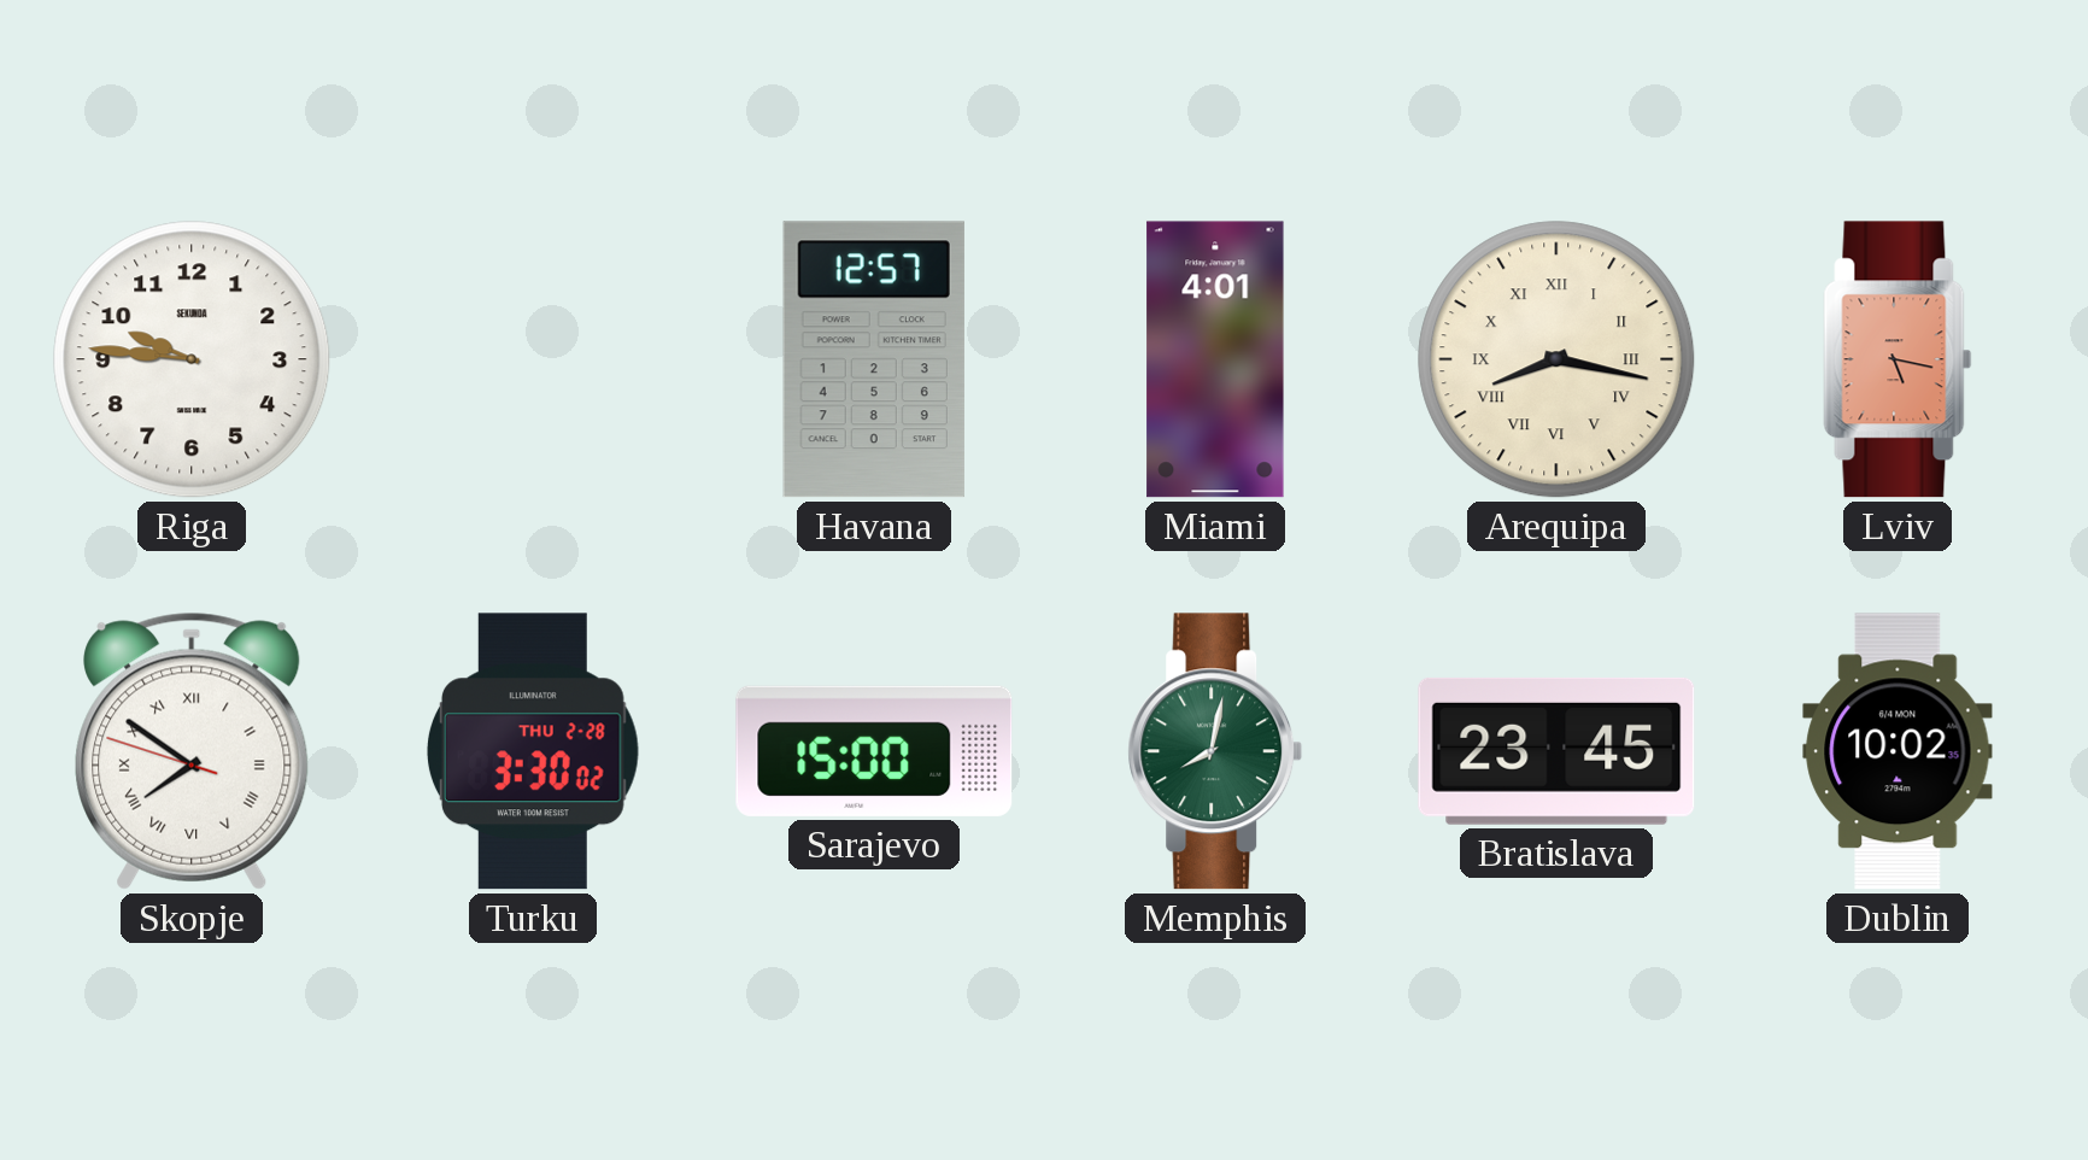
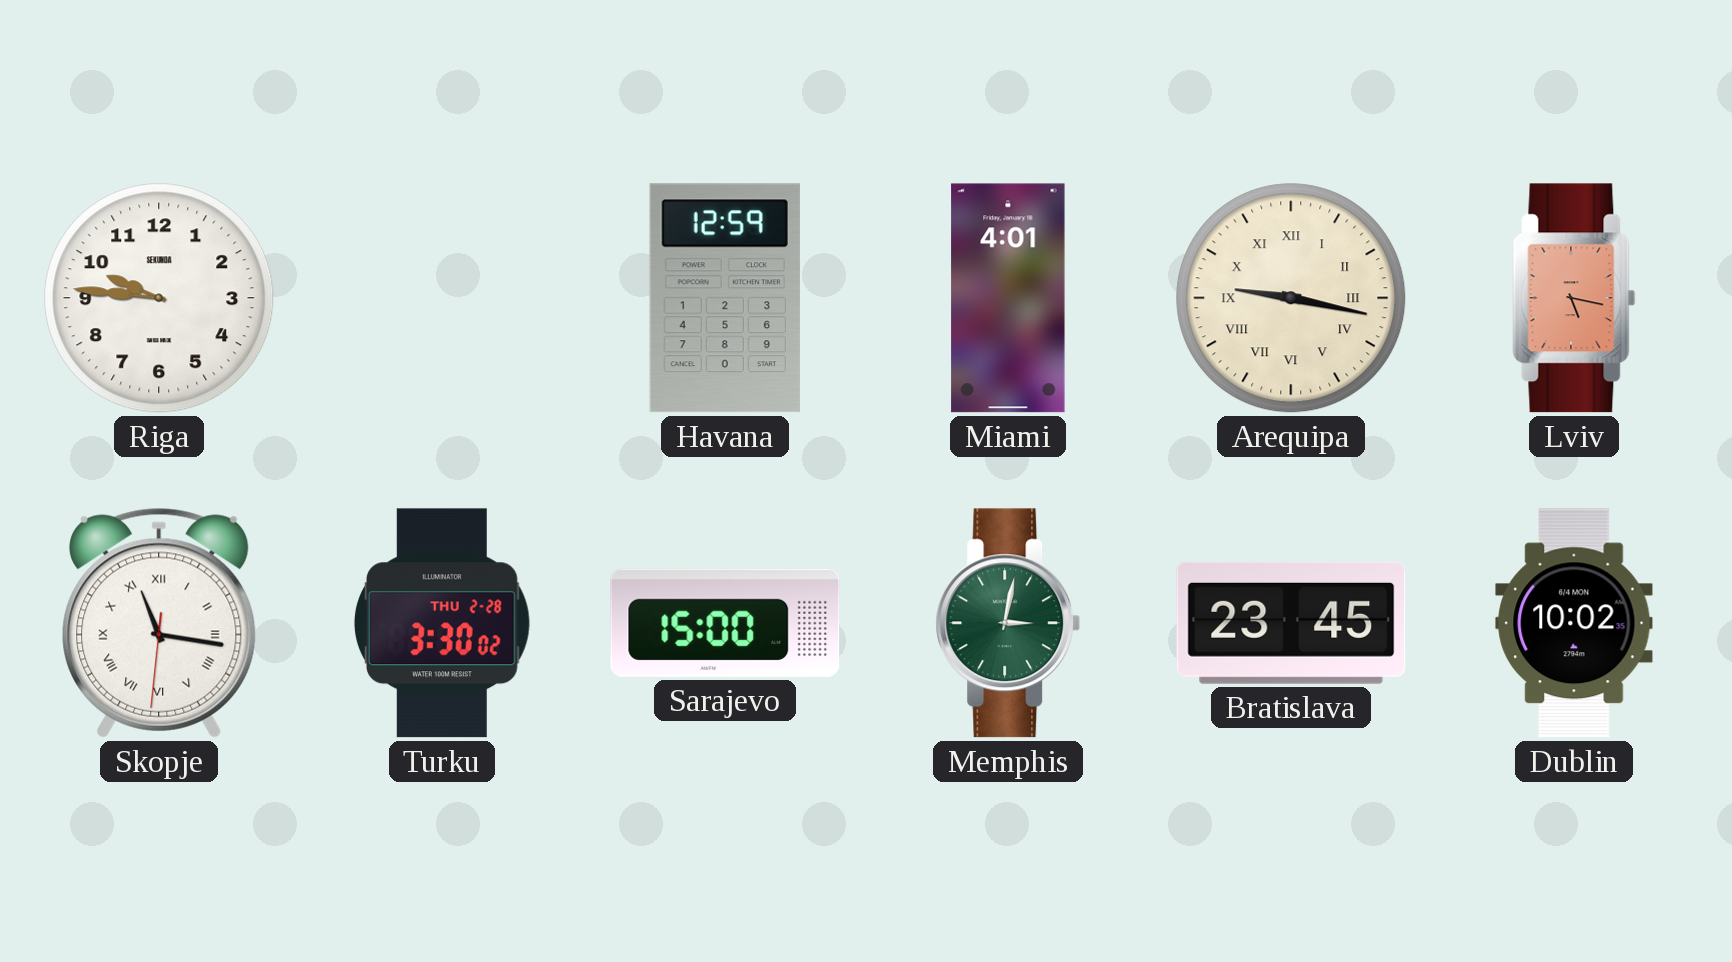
Havana: 12:57 -> 12:59
Arequipa: 8:17 -> 9:17
Skopje: 7:50 -> 11:16
Memphis: 8:02 -> 3:02
